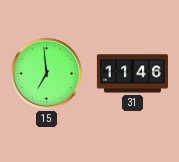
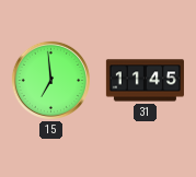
31: 11:46 -> 11:45
